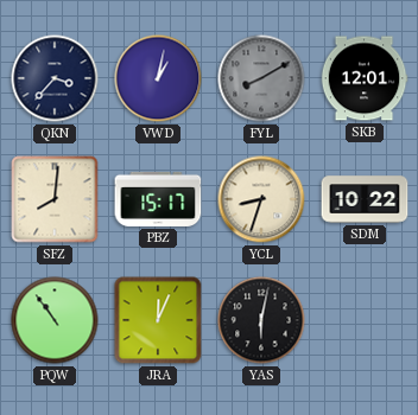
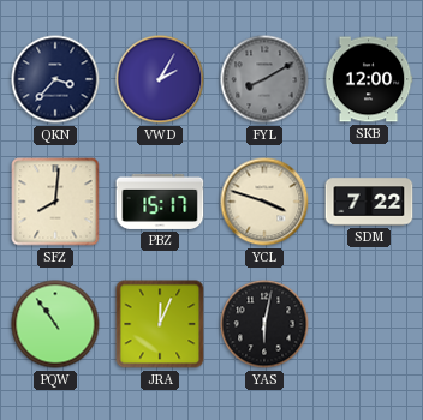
VWD: 1:02 -> 2:05
SKB: 12:01 -> 12:00
YCL: 8:33 -> 3:48
SDM: 10:22 -> 7:22
